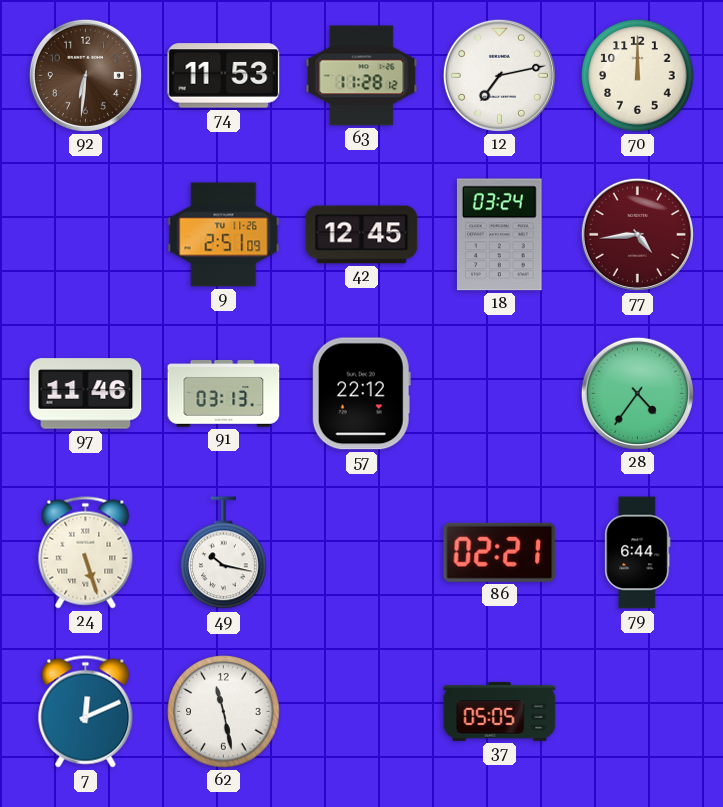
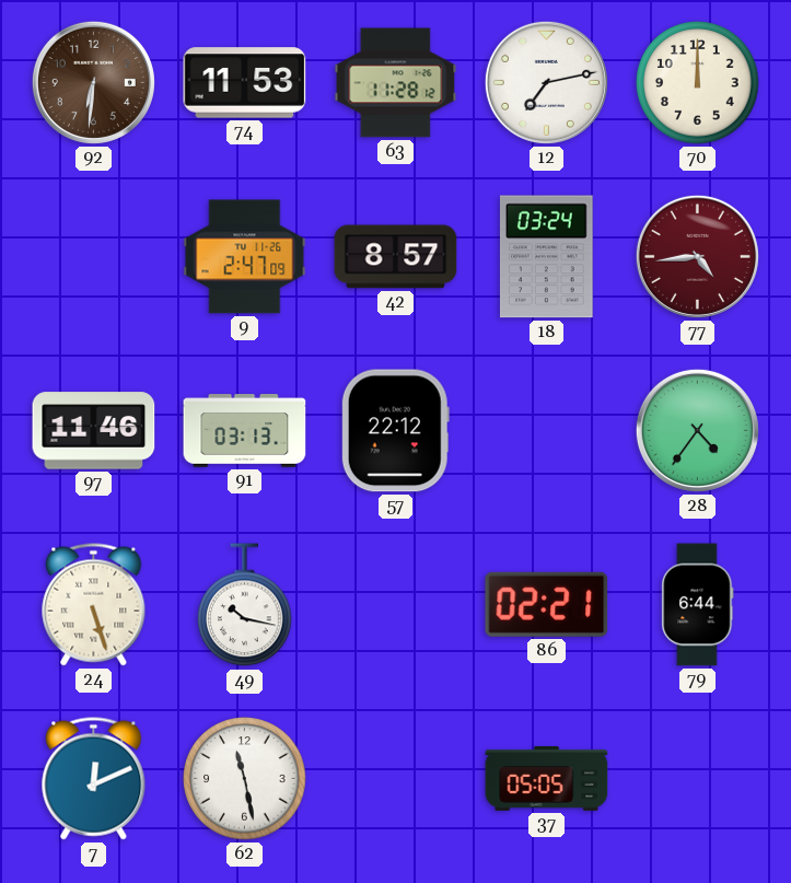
9: 2:51 -> 2:47
42: 12:45 -> 8:57
